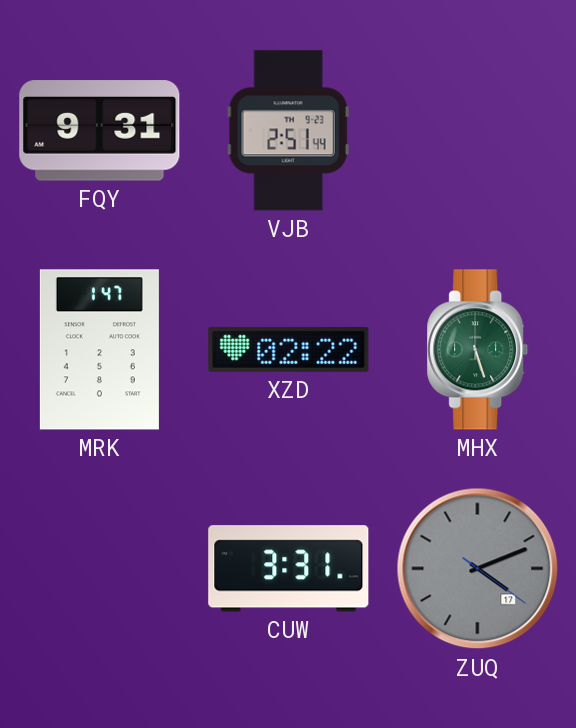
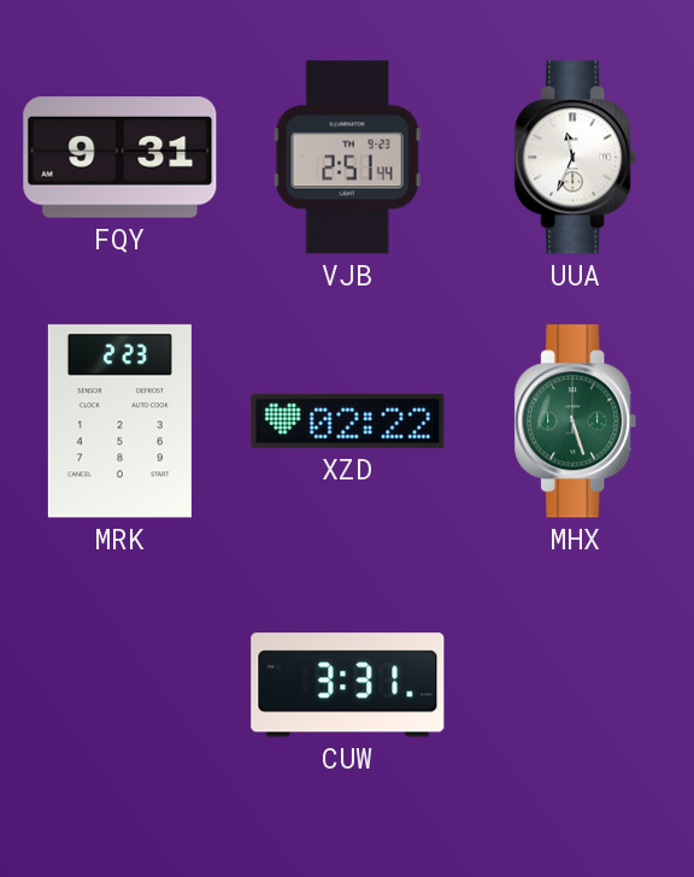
UUA: none -> 11:34
MRK: 1:47 -> 2:23
ZUQ: 4:11 -> none
